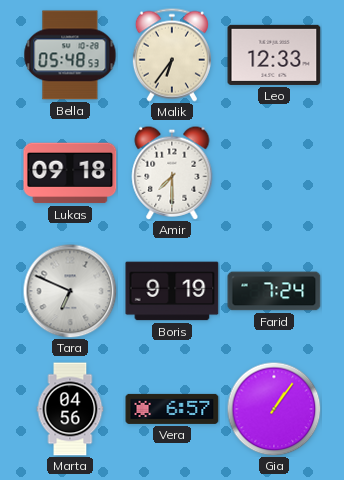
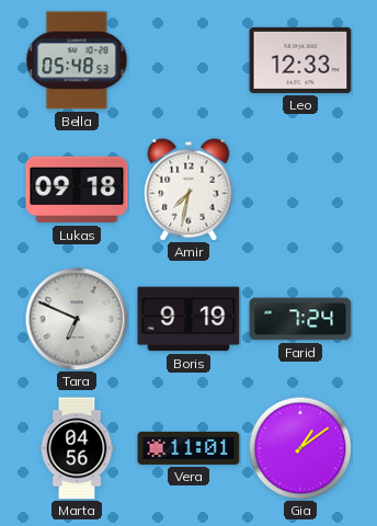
Malik: 6:36 -> none
Amir: 7:30 -> 7:32
Vera: 6:57 -> 11:01
Gia: 1:06 -> 1:09
